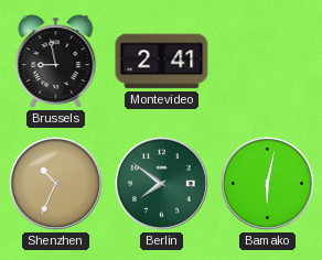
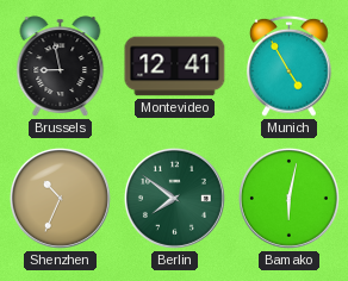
Montevideo: 2:41 -> 12:41
Munich: none -> 4:55
